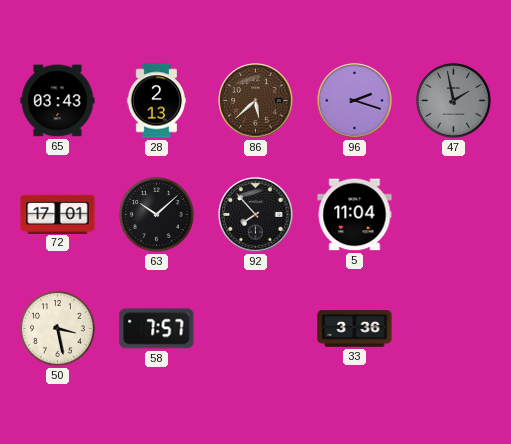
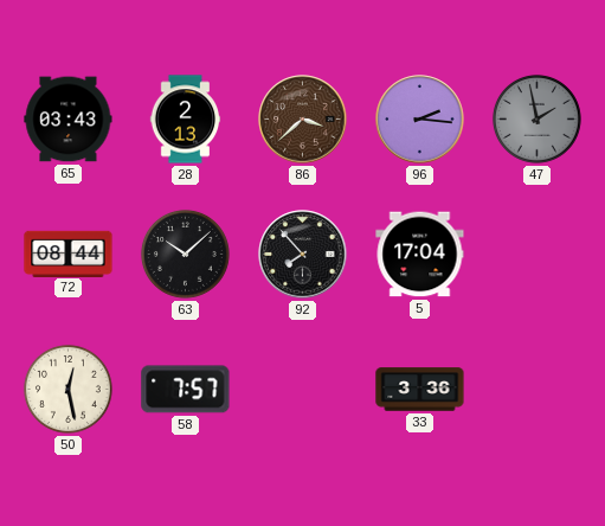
86: 5:38 -> 3:38
96: 2:18 -> 2:16
72: 17:01 -> 08:44
5: 11:04 -> 17:04
50: 3:28 -> 12:28
